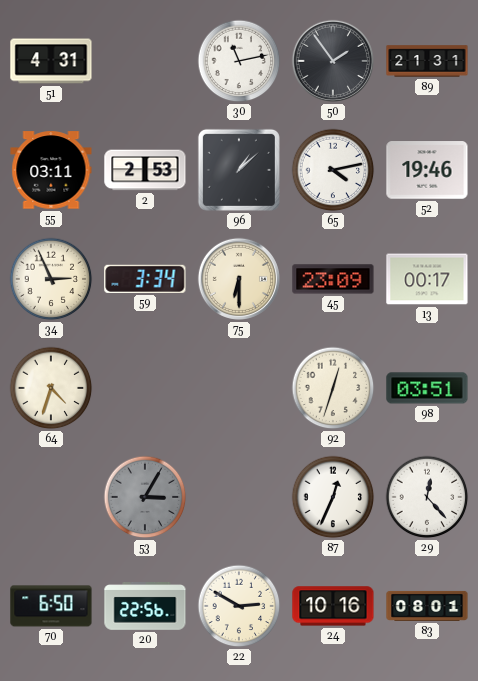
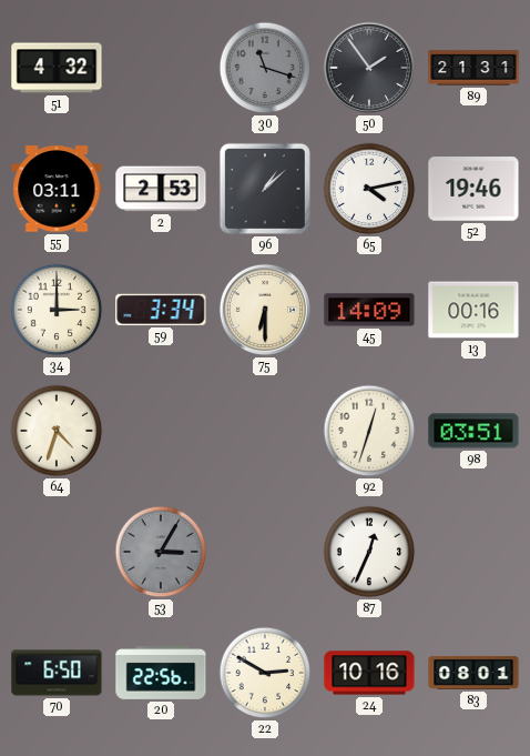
51: 4:31 -> 4:32
30: 11:13 -> 11:18
30 dial: white -> grey
34: 2:56 -> 3:00
45: 23:09 -> 14:09
13: 00:17 -> 00:16
29: 12:23 -> none
